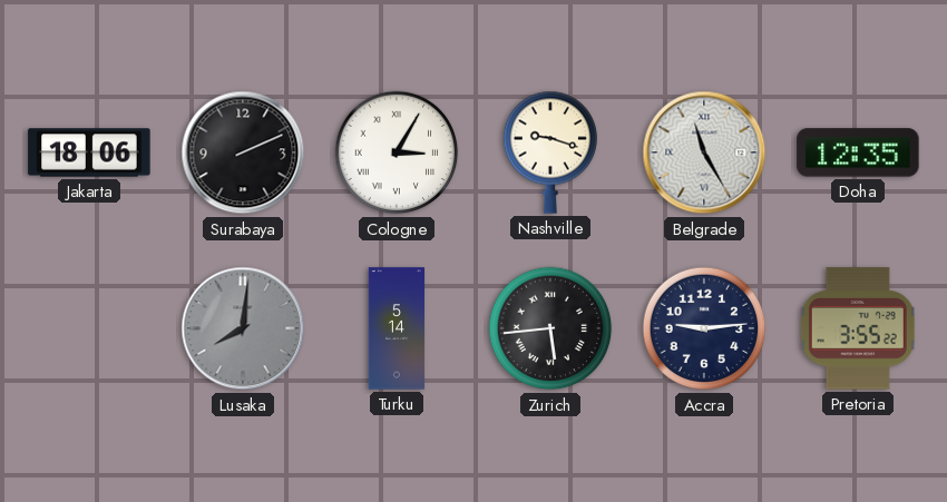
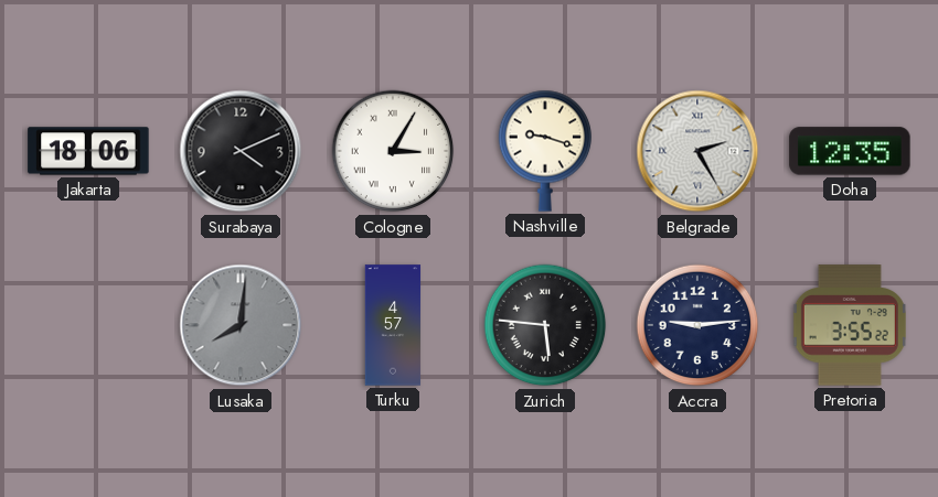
Surabaya: 2:11 -> 4:11
Belgrade: 11:25 -> 2:25
Turku: 5:14 -> 4:57
Zurich: 5:44 -> 5:46
